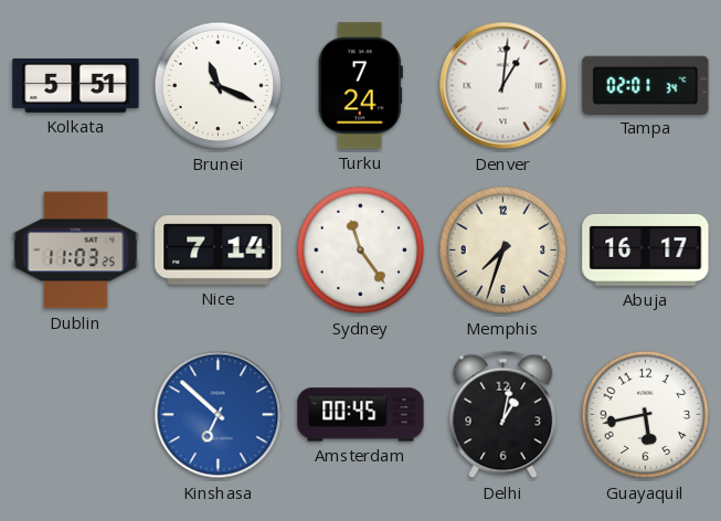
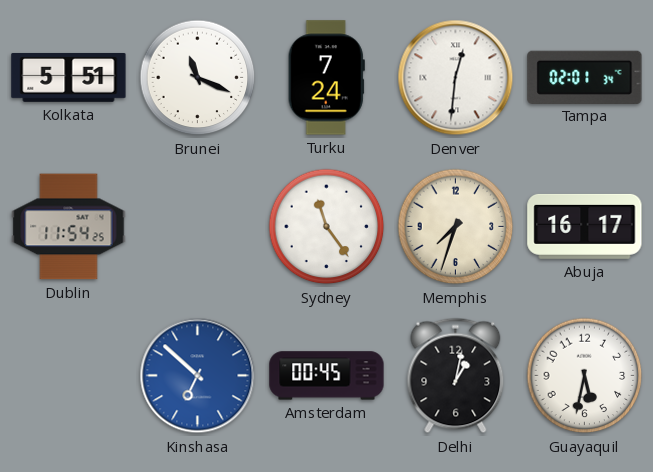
Denver: 1:01 -> 12:31
Dublin: 11:03 -> 11:54
Nice: 7:14 -> none
Guayaquil: 5:43 -> 5:32
